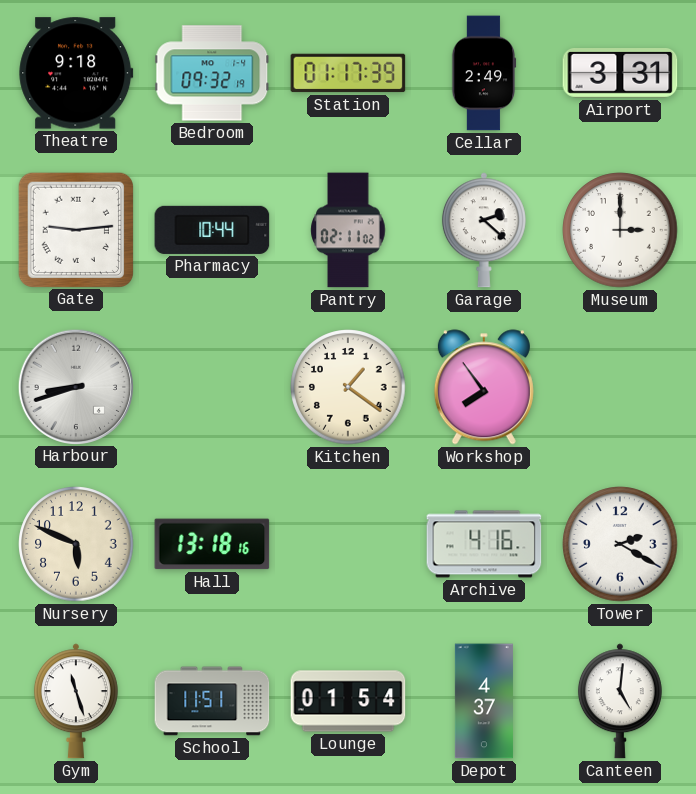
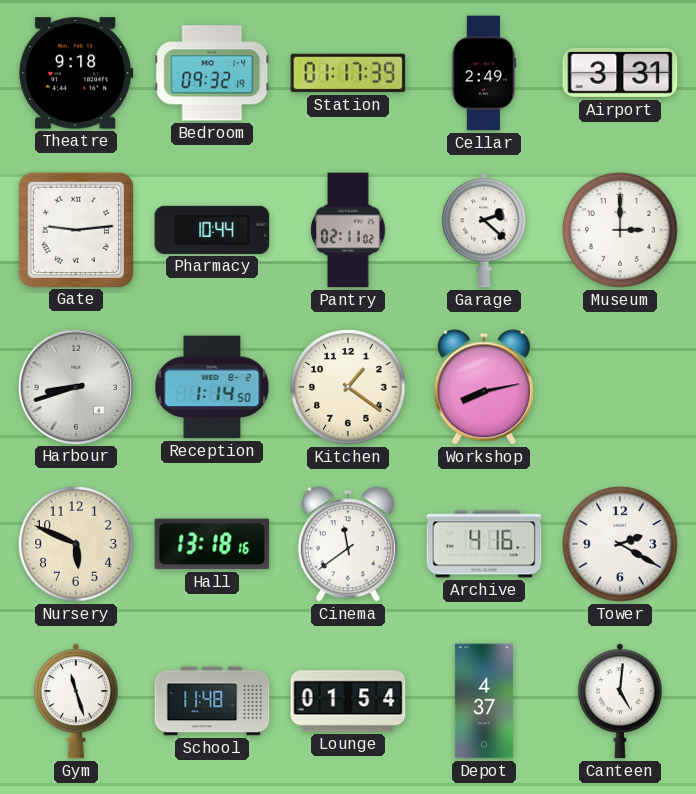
Reception: none -> 1:14
Workshop: 7:54 -> 8:13
Cinema: none -> 11:39
School: 11:51 -> 11:48
